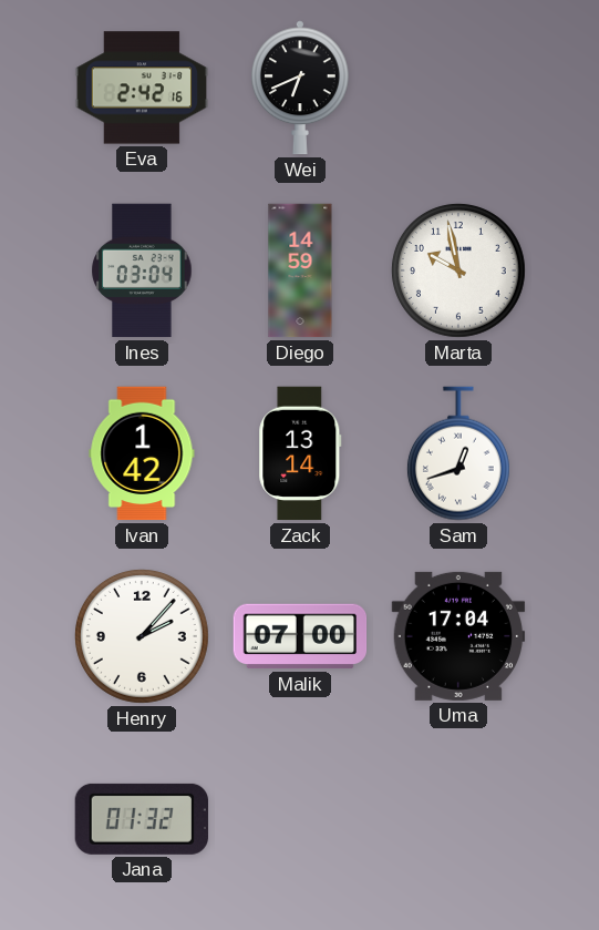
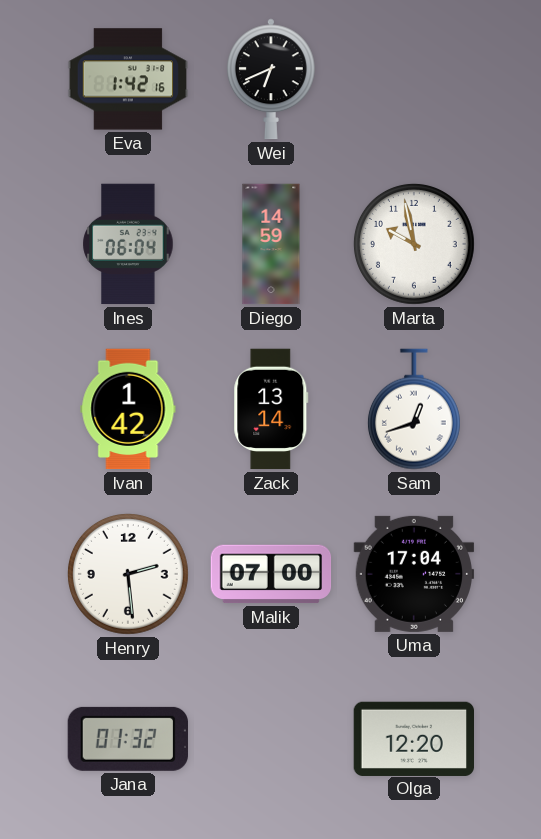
Eva: 2:42 -> 1:42
Ines: 03:04 -> 06:04
Henry: 2:07 -> 2:29
Olga: none -> 12:20
